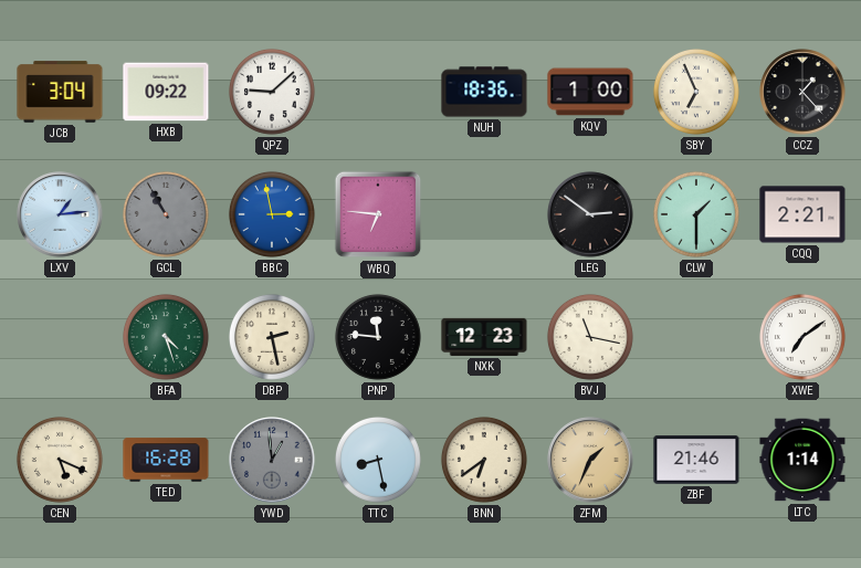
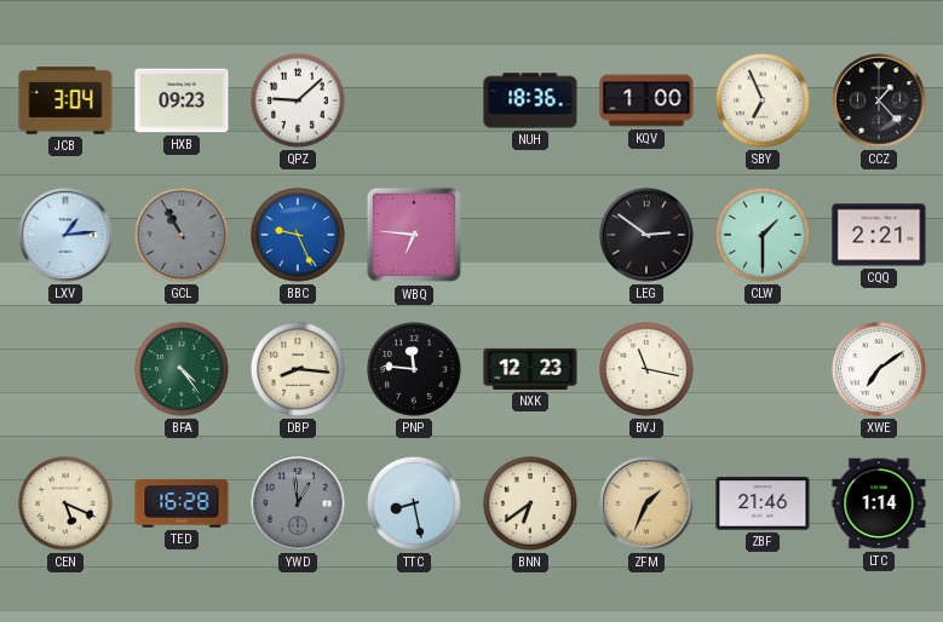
HXB: 09:22 -> 09:23
BBC: 2:58 -> 9:26
BFA: 4:27 -> 4:24
DBP: 2:28 -> 8:16
